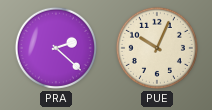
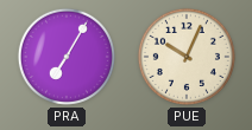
PRA: 2:22 -> 7:05
